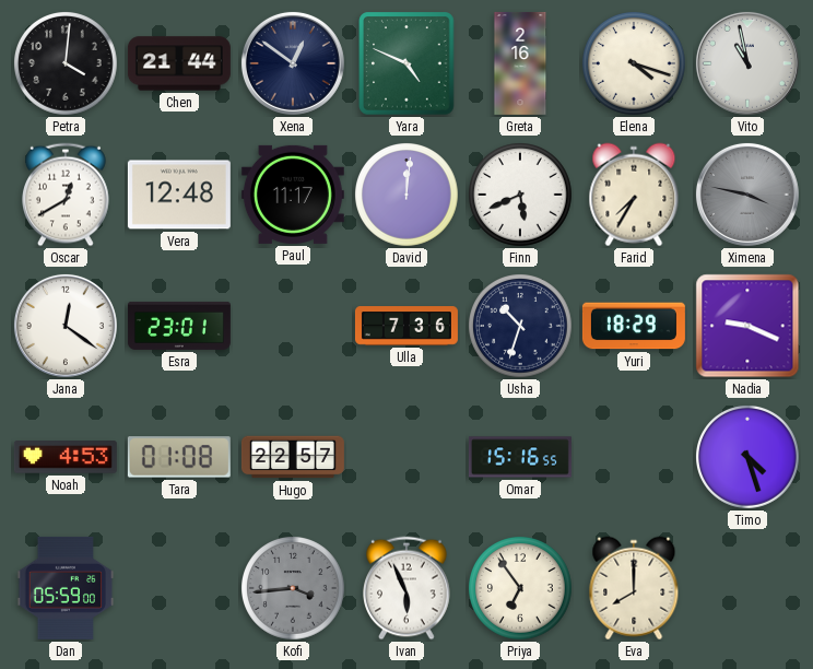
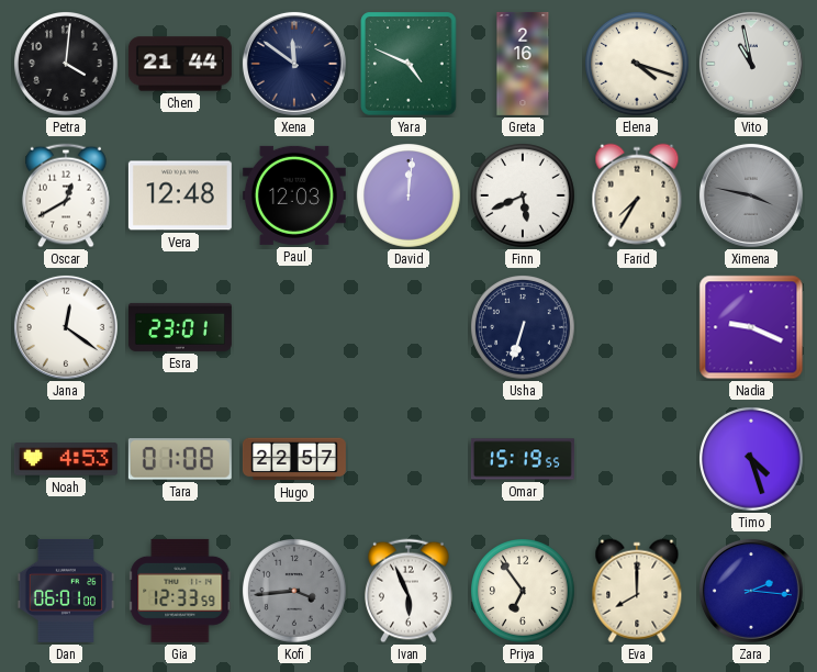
Xena: 12:51 -> 11:51
Paul: 11:17 -> 12:03
Ulla: 7:36 -> none
Usha: 10:33 -> 6:33
Yuri: 18:29 -> none
Omar: 15:16 -> 15:19
Dan: 05:59 -> 06:01
Gia: none -> 12:33
Zara: none -> 2:16
